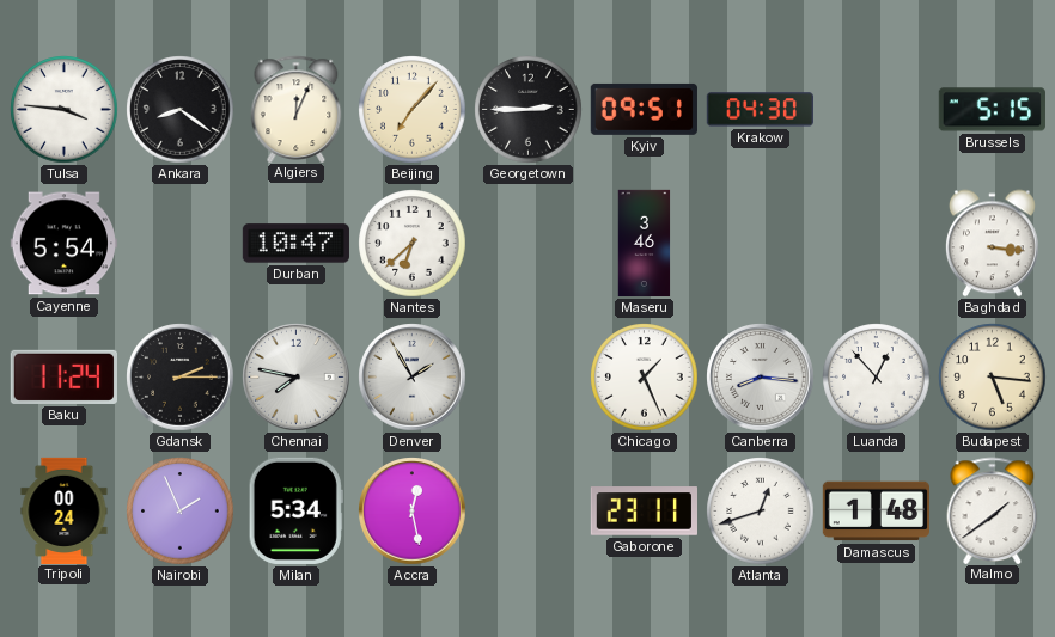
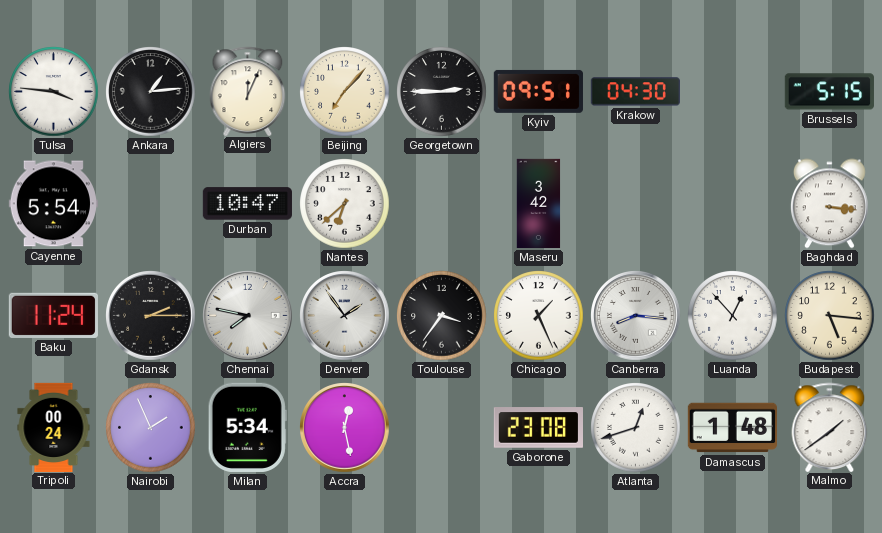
Ankara: 8:21 -> 1:14
Maseru: 3:46 -> 3:42
Denver: 1:55 -> 1:54
Toulouse: none -> 3:36
Gaborone: 23:11 -> 23:08
